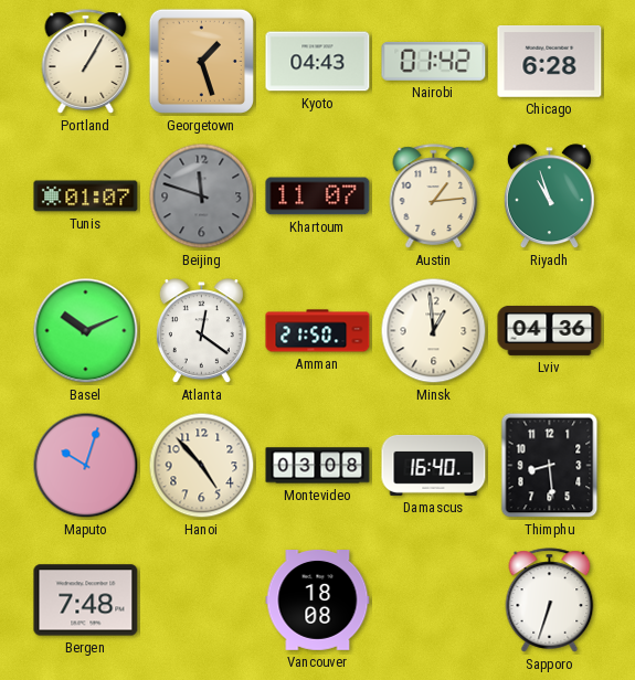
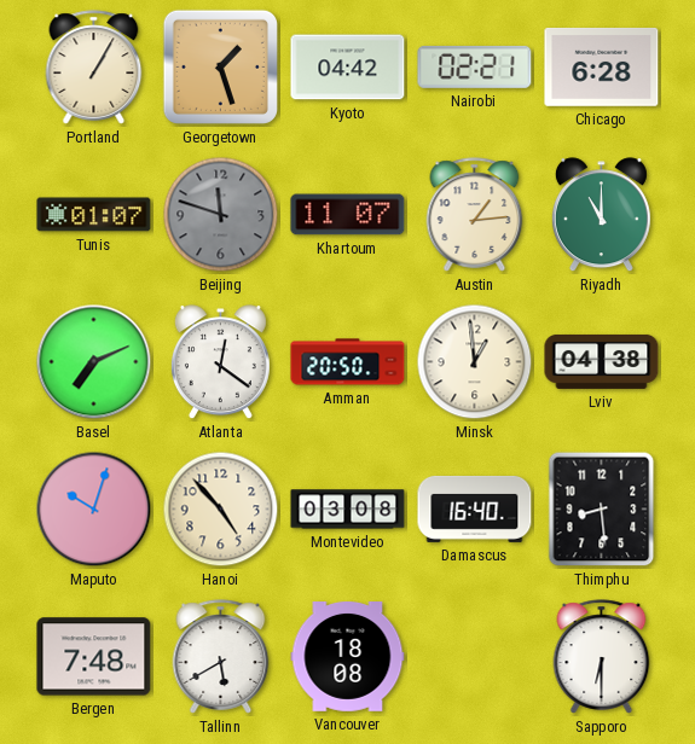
Kyoto: 04:43 -> 04:42
Nairobi: 01:42 -> 02:21
Riyadh: 10:57 -> 11:00
Basel: 10:11 -> 7:11
Amman: 21:50 -> 20:50
Lviv: 04:36 -> 04:38
Tallinn: none -> 5:40
Sapporo: 6:33 -> 6:30
